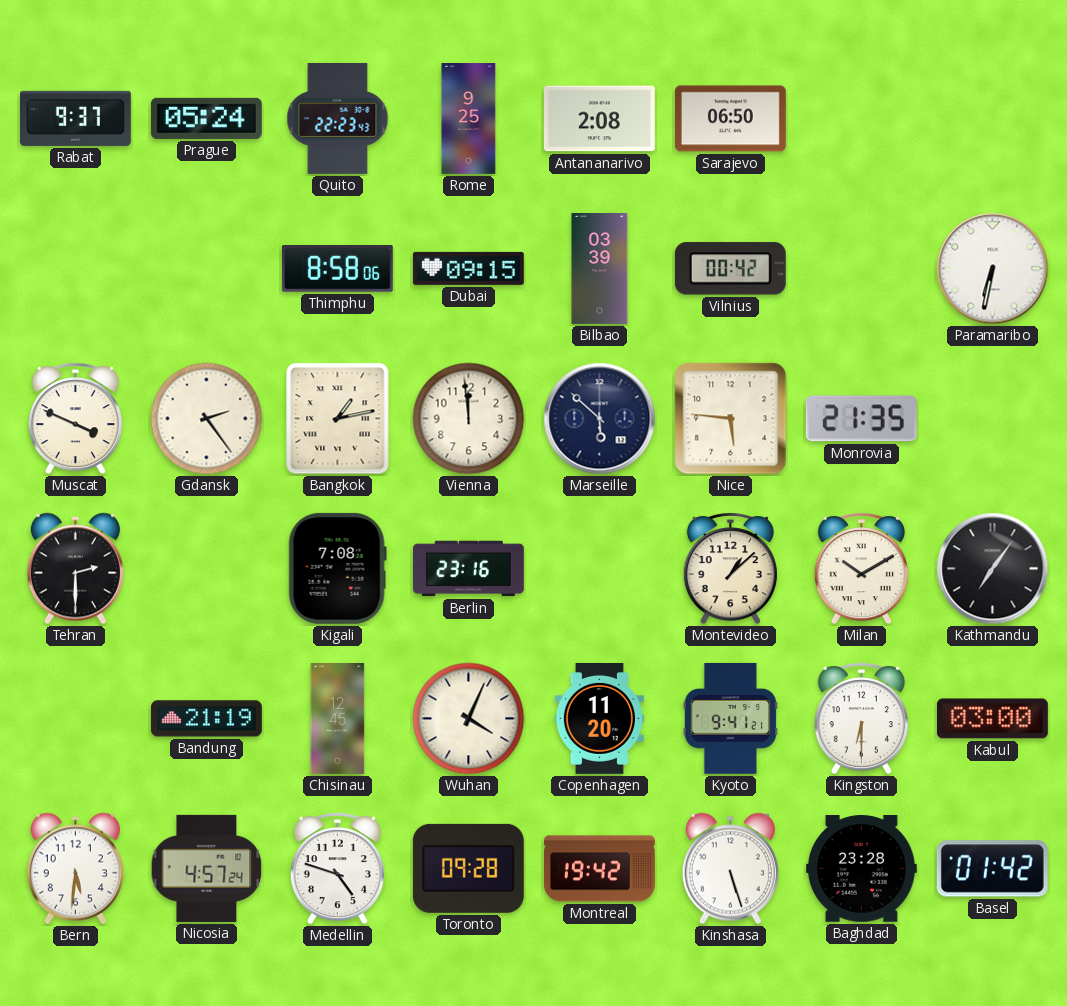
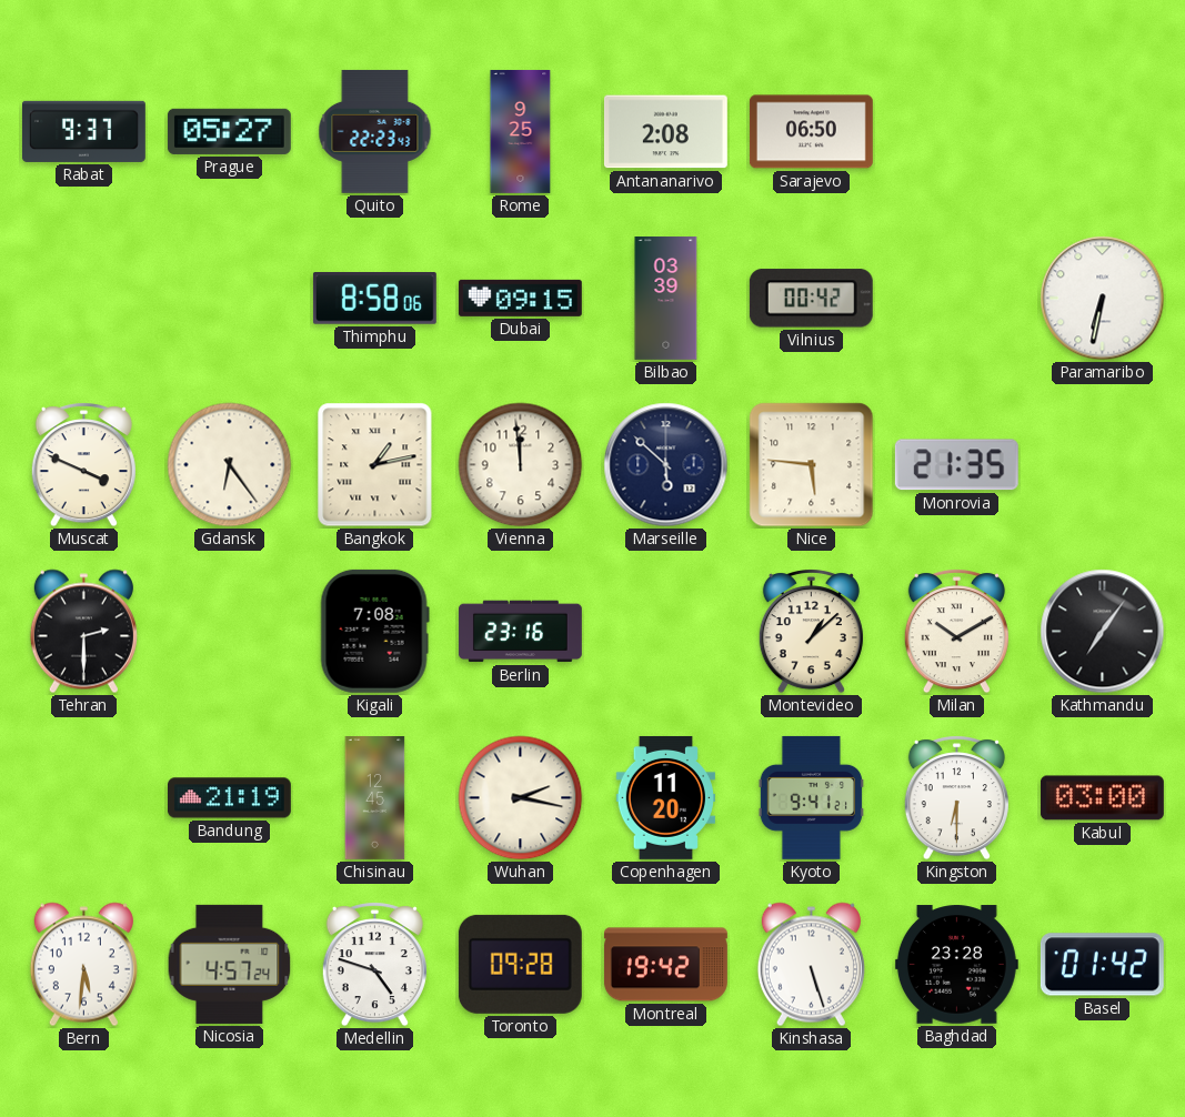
Prague: 05:24 -> 05:27
Gdansk: 2:24 -> 6:24
Wuhan: 4:04 -> 2:17
